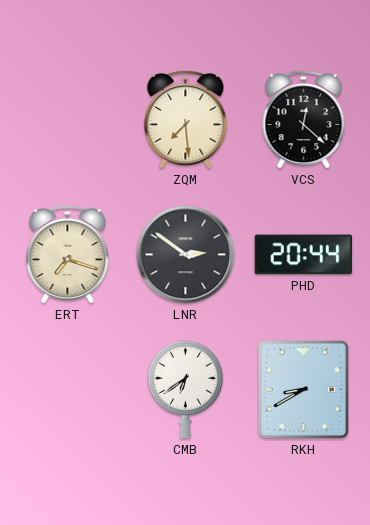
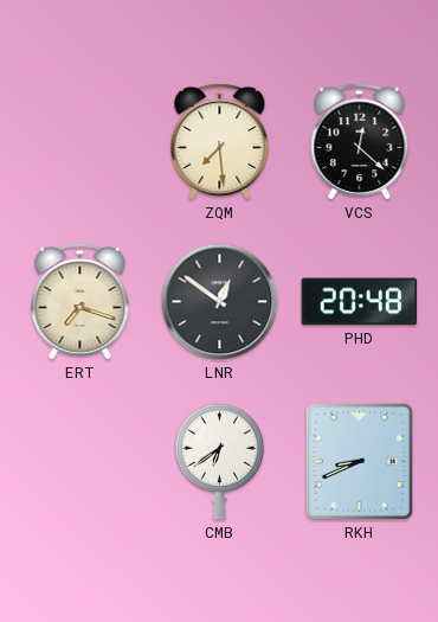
LNR: 2:51 -> 12:51
PHD: 20:44 -> 20:48
RKH: 8:40 -> 8:41
